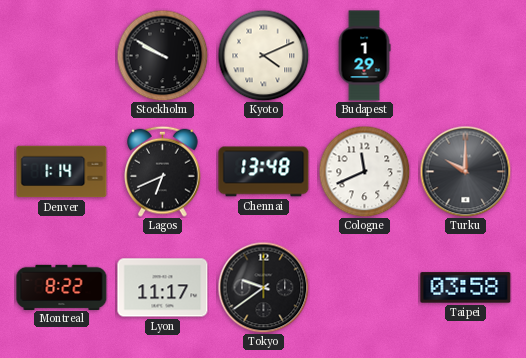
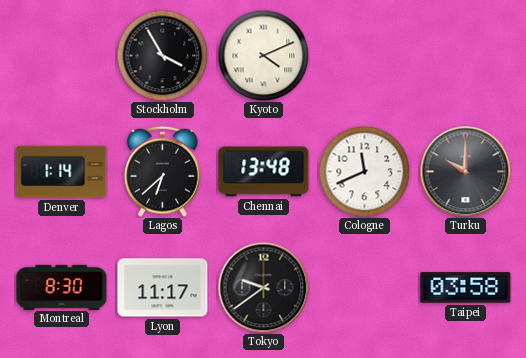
Stockholm: 9:50 -> 3:55
Budapest: 1:29 -> none
Lagos: 6:41 -> 6:38
Montreal: 8:22 -> 8:30
